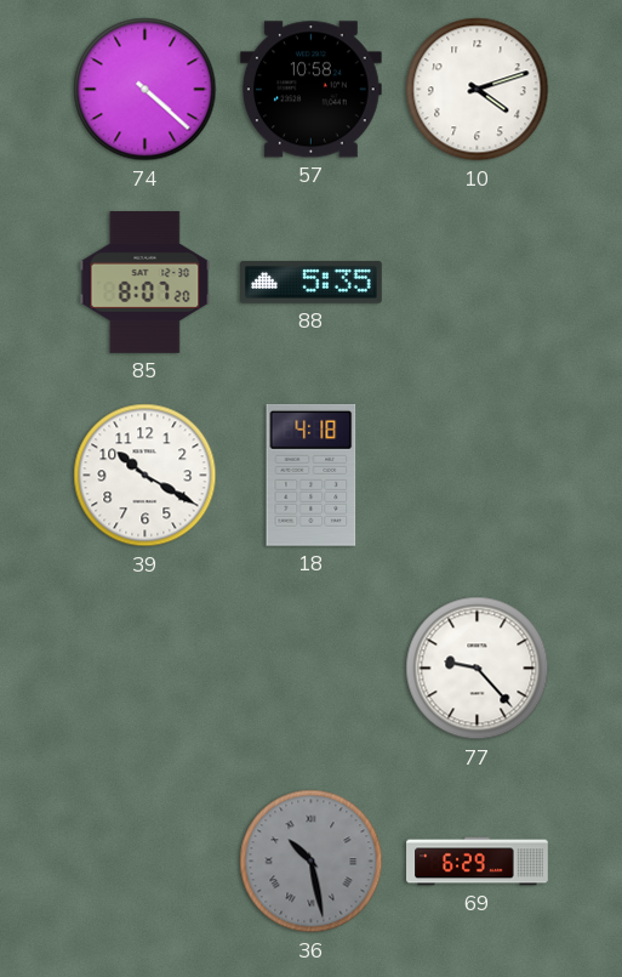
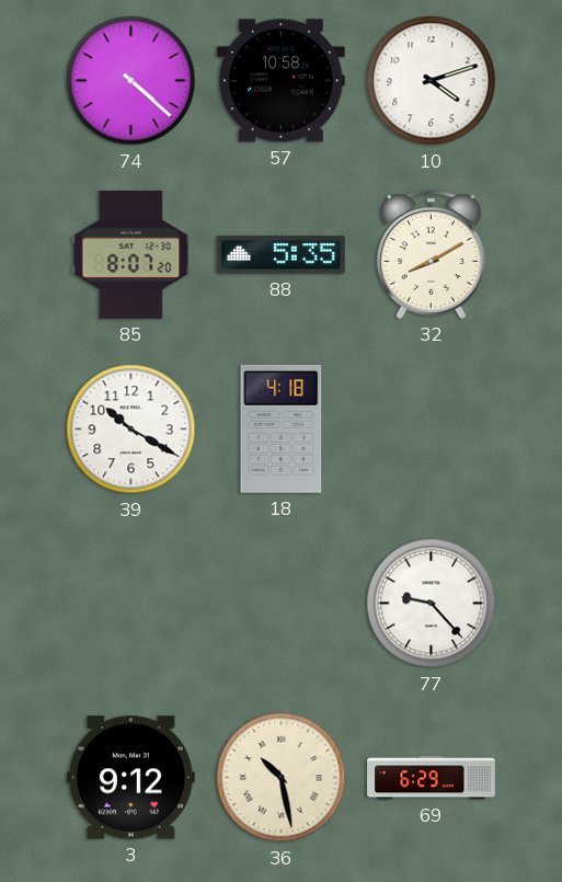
32: none -> 8:10
3: none -> 9:12
36 dial: grey -> cream
